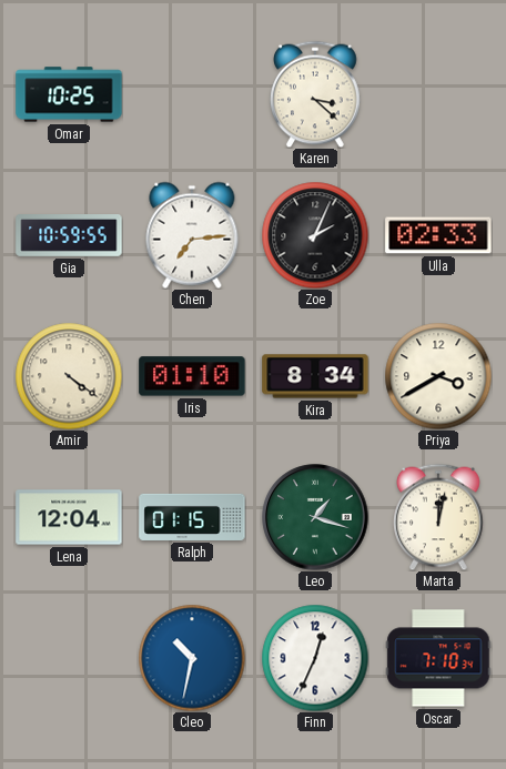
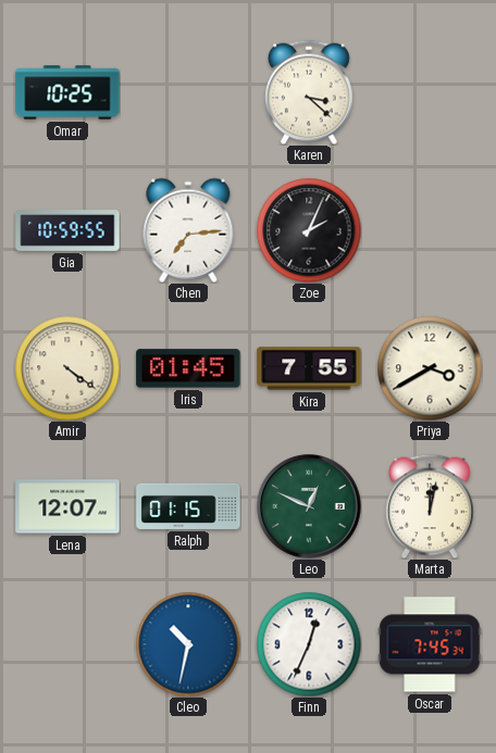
Ulla: 02:33 -> none
Iris: 01:10 -> 01:45
Kira: 8:34 -> 7:55
Lena: 12:04 -> 12:07
Leo: 1:18 -> 12:49
Oscar: 7:10 -> 7:45
